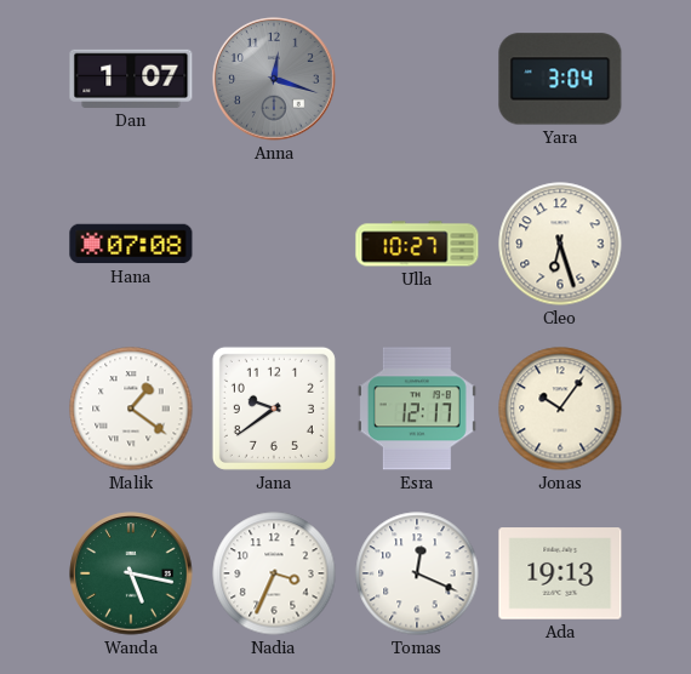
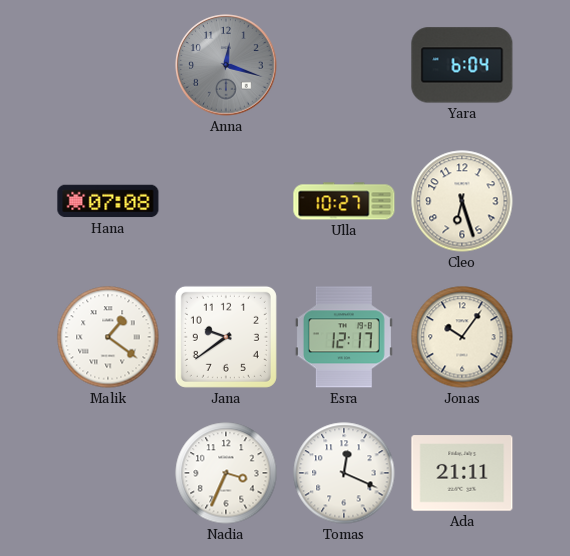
Dan: 1:07 -> none
Yara: 3:04 -> 6:04
Wanda: 5:17 -> none
Ada: 19:13 -> 21:11
